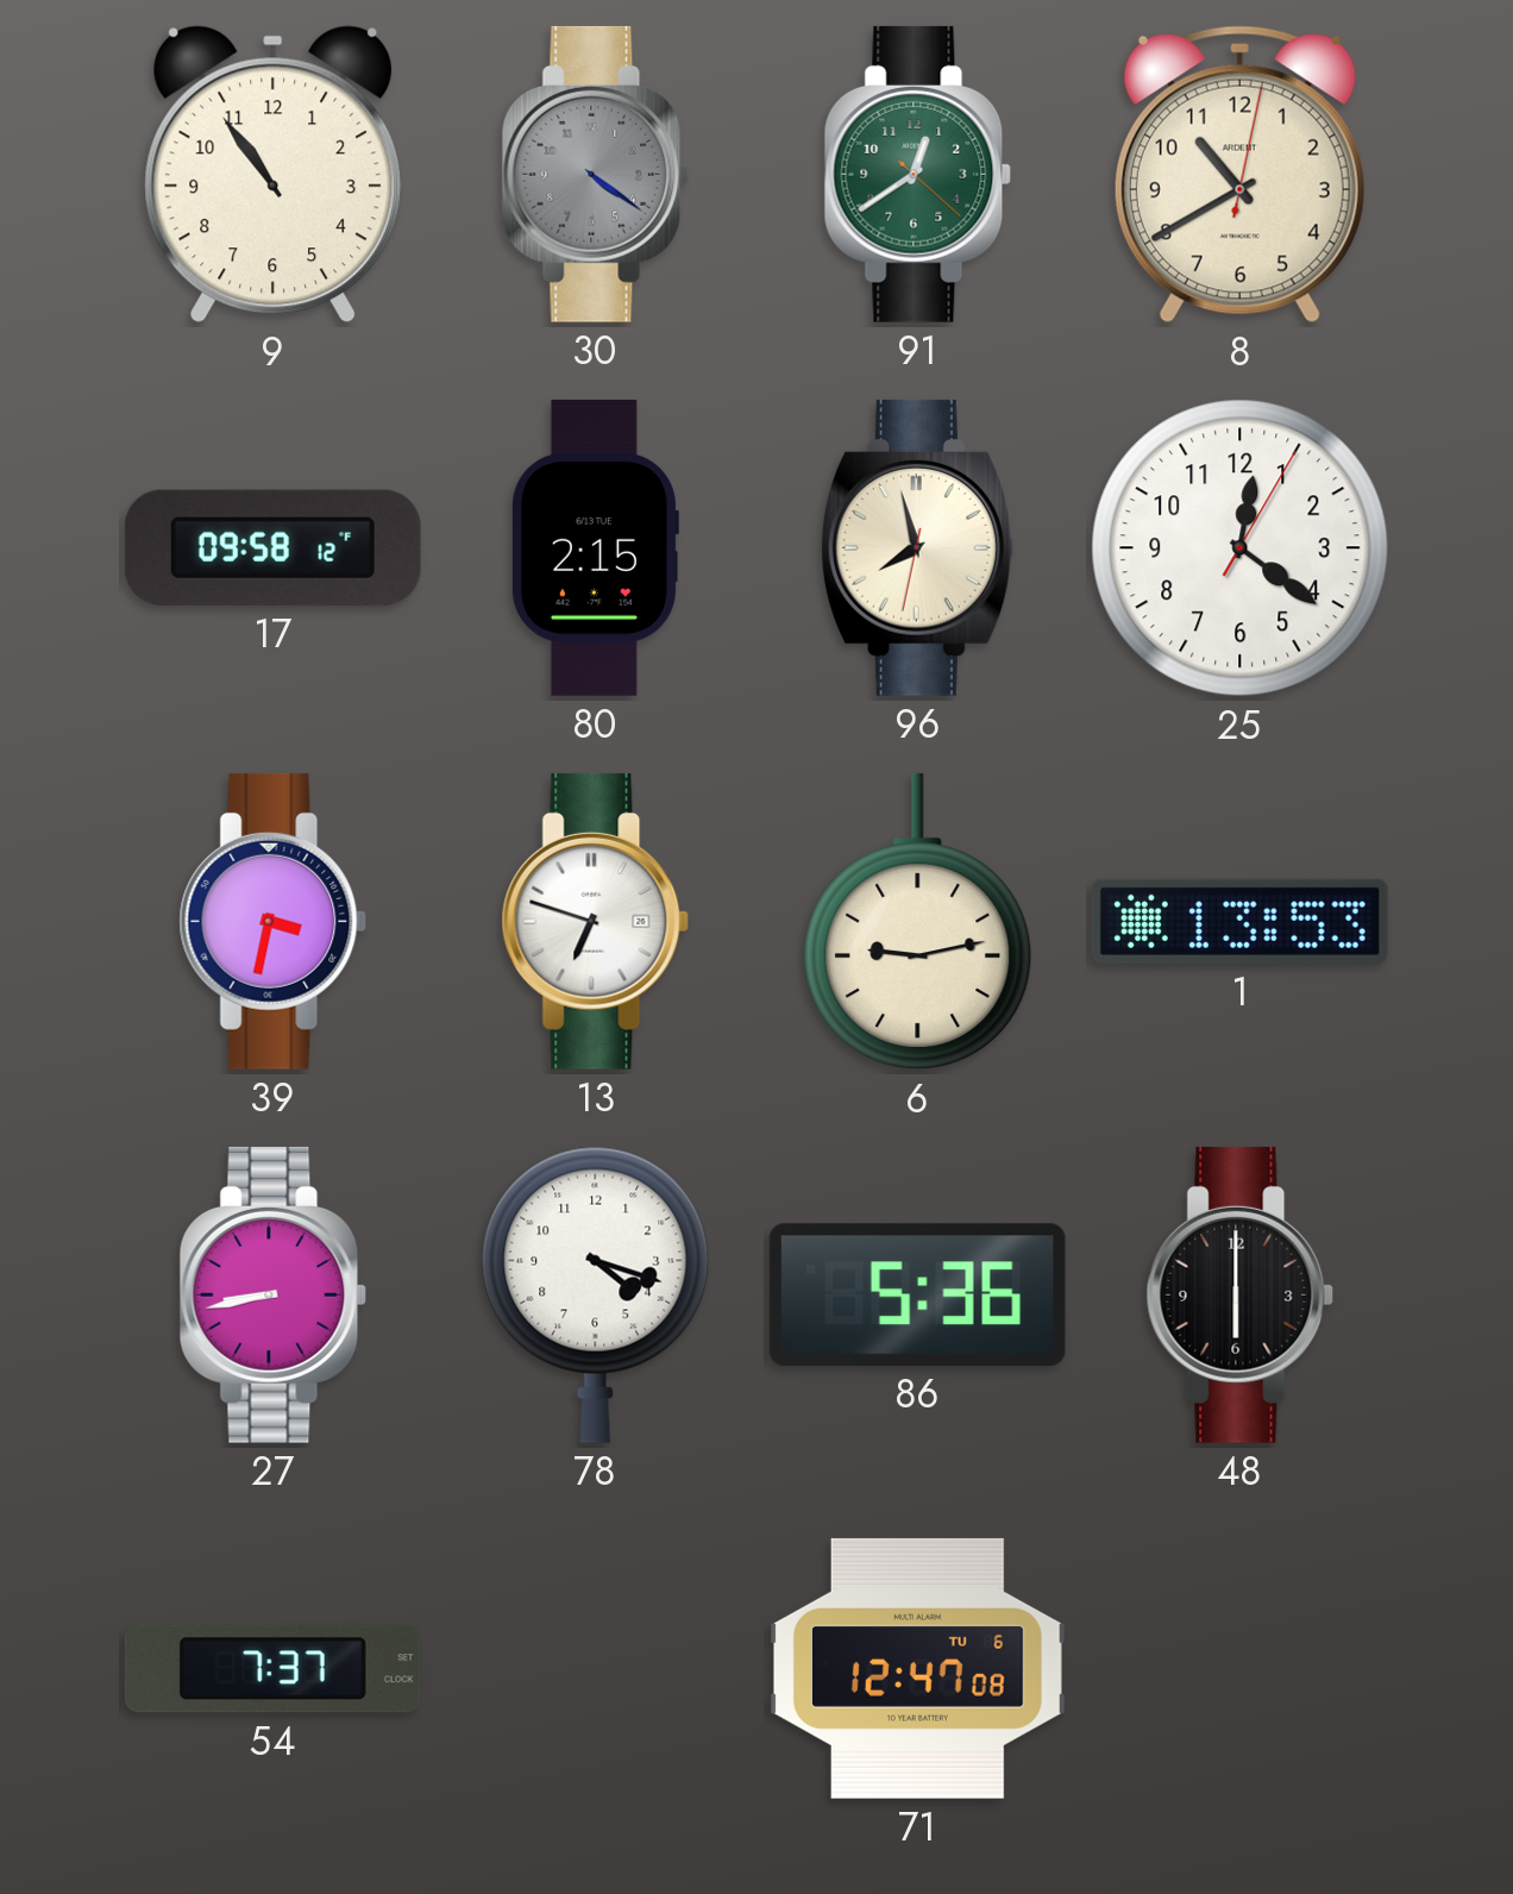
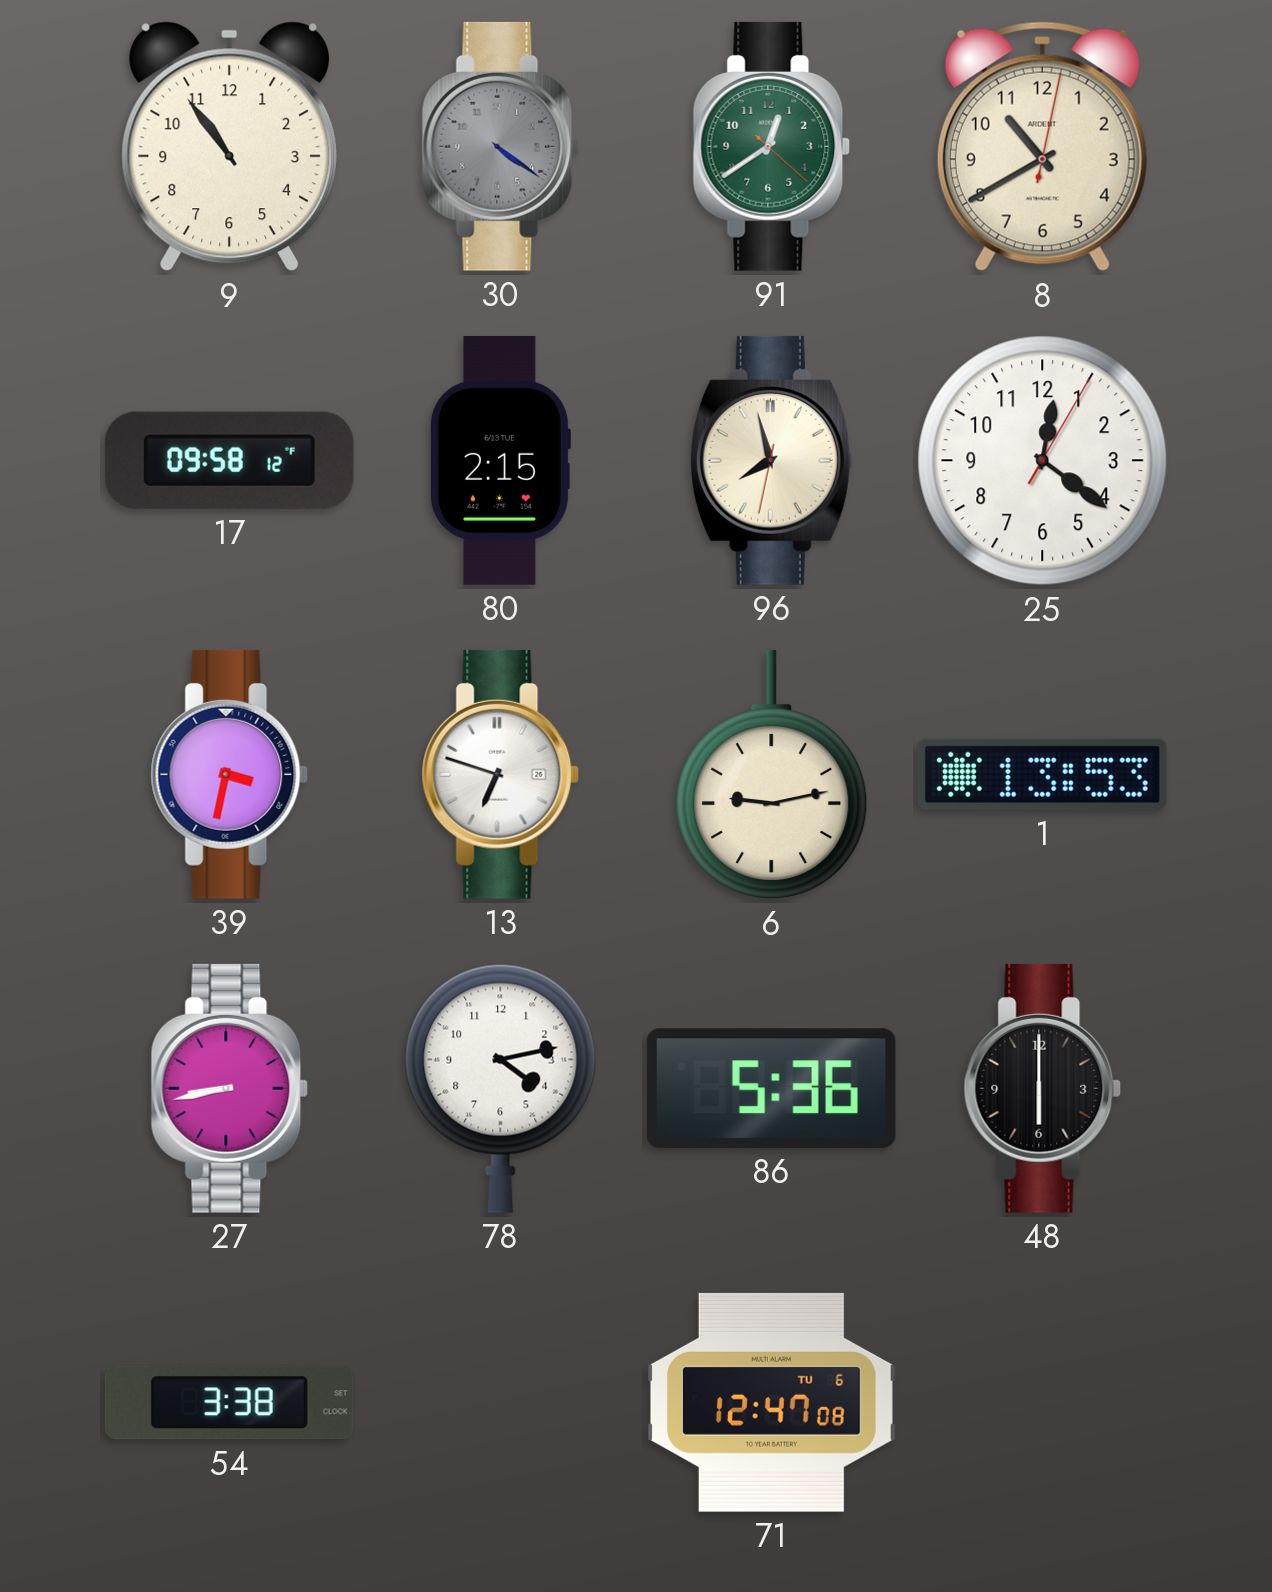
78: 4:18 -> 4:13
54: 7:37 -> 3:38
